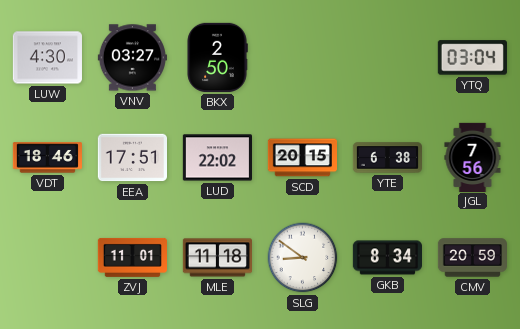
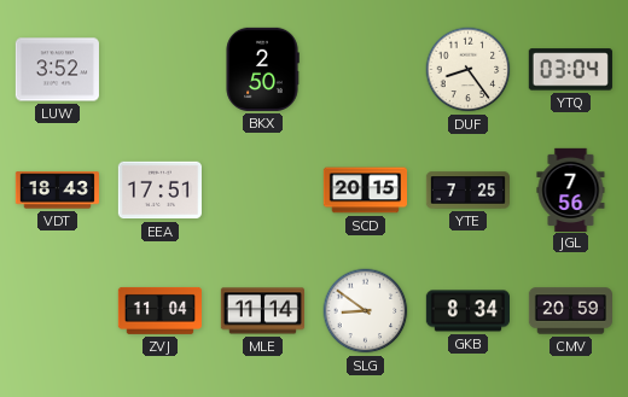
LUW: 4:30 -> 3:52
VNV: 03:27 -> none
DUF: none -> 8:24
VDT: 18:46 -> 18:43
LUD: 22:02 -> none
YTE: 6:38 -> 7:25
ZVJ: 11:01 -> 11:04
MLE: 11:18 -> 11:14
